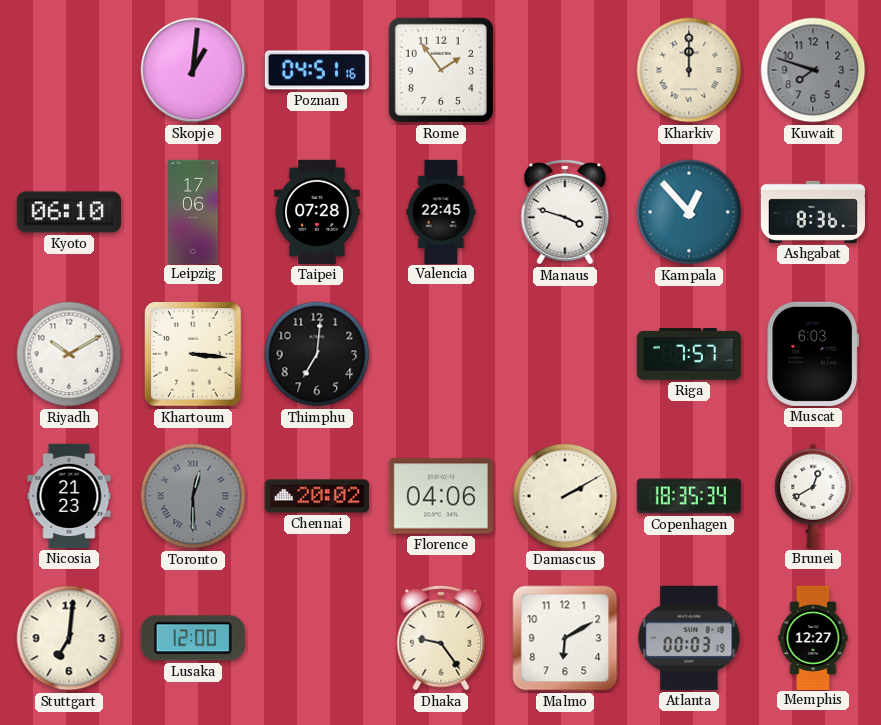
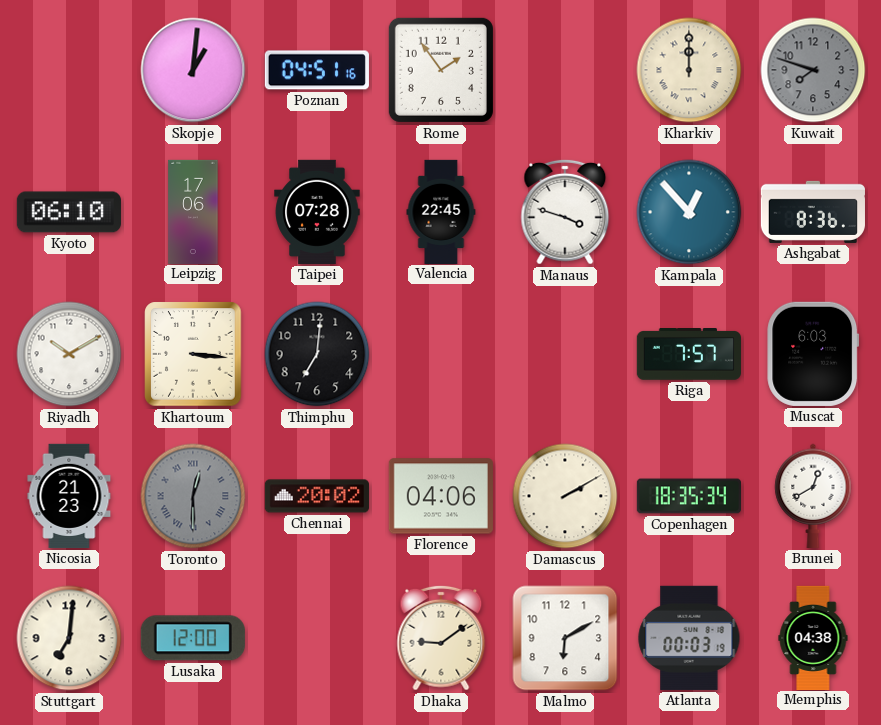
Dhaka: 9:24 -> 9:09
Memphis: 12:27 -> 04:38
